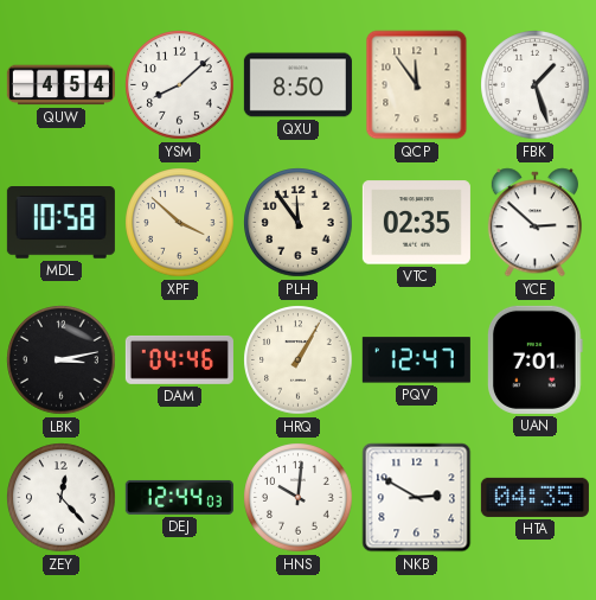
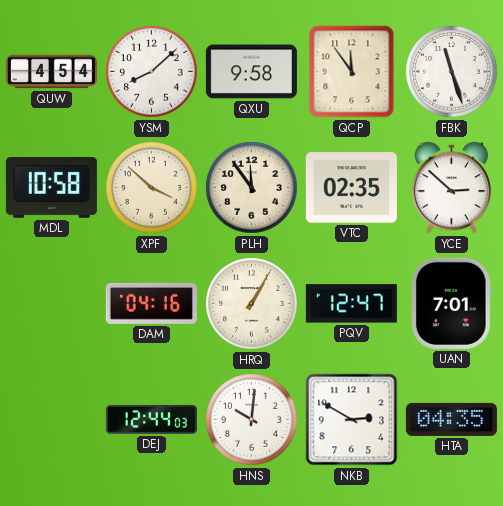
QXU: 8:50 -> 9:58
FBK: 1:27 -> 11:27
LBK: 3:13 -> none
DAM: 04:46 -> 04:16
ZEY: 12:23 -> none
